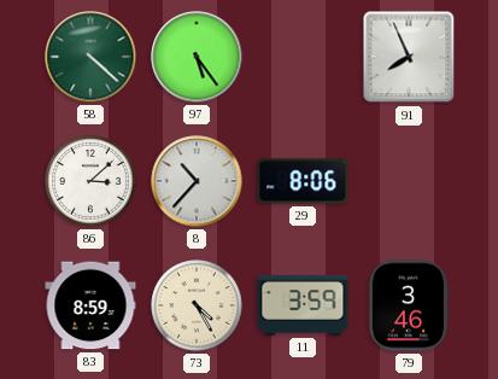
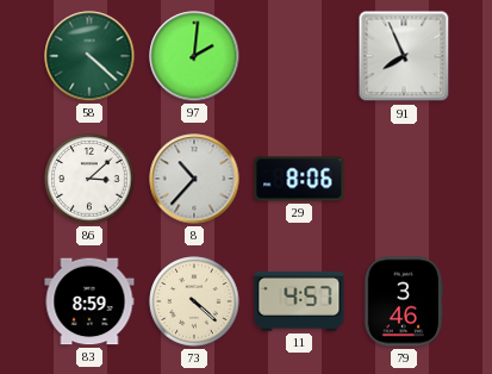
97: 5:24 -> 2:01
73: 4:25 -> 4:22
11: 3:59 -> 4:57
